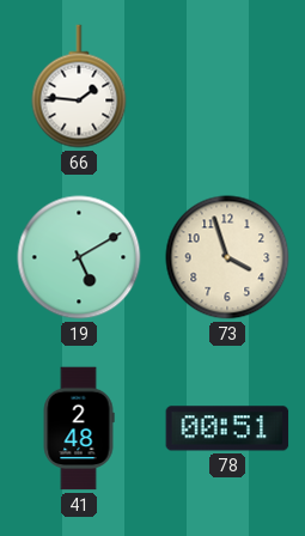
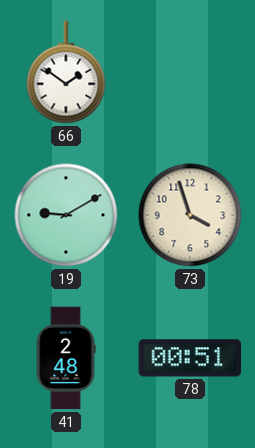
66: 1:46 -> 1:51
19: 5:10 -> 9:10
